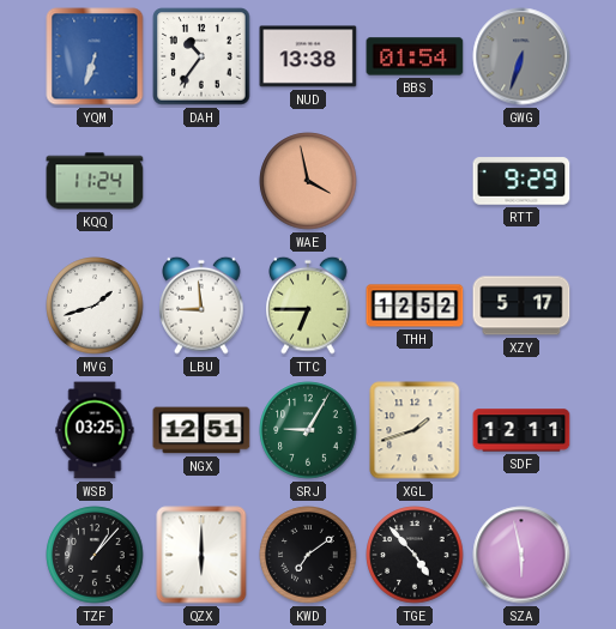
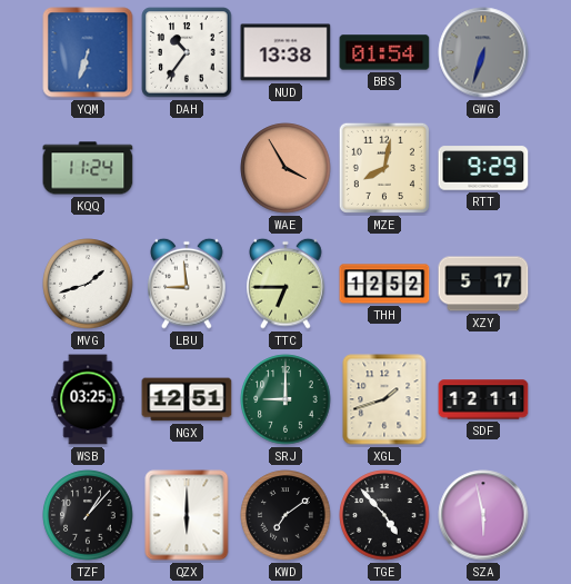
WAE: 3:58 -> 3:55
MZE: none -> 8:02
SRJ: 9:05 -> 9:00
